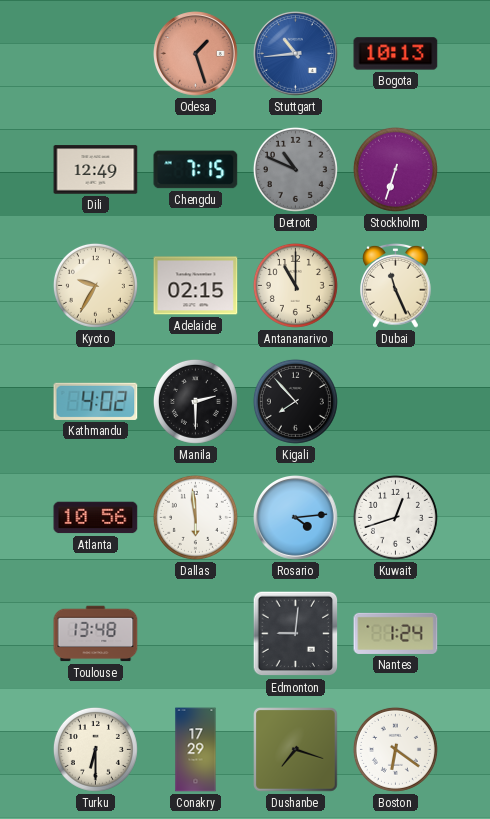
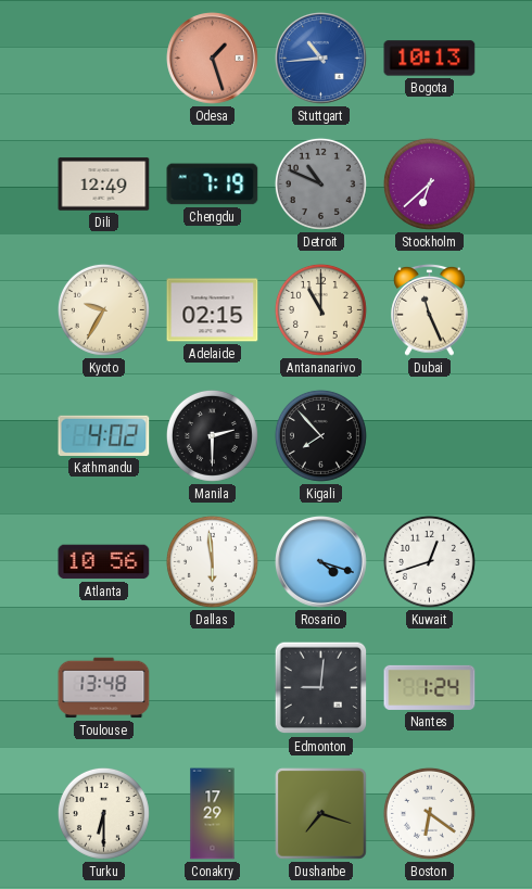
Chengdu: 7:15 -> 7:19
Stockholm: 6:33 -> 6:38
Rosario: 4:14 -> 4:18
